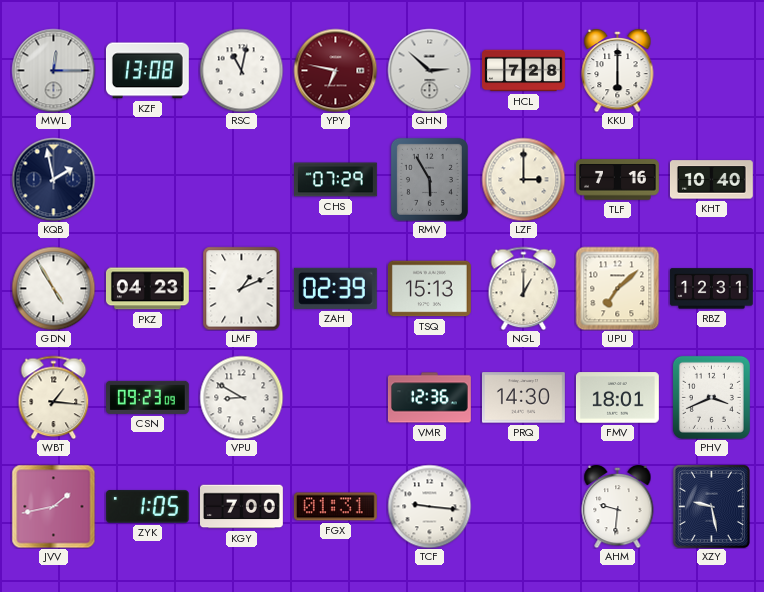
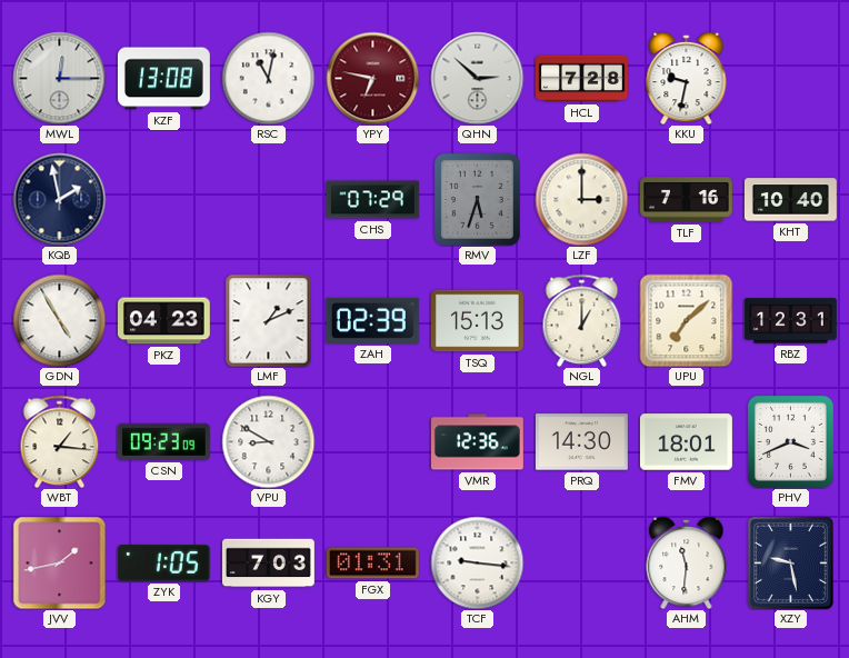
KKU: 6:00 -> 9:32
RMV: 5:55 -> 5:33
KGY: 7:00 -> 7:03
AHM: 9:31 -> 11:31
